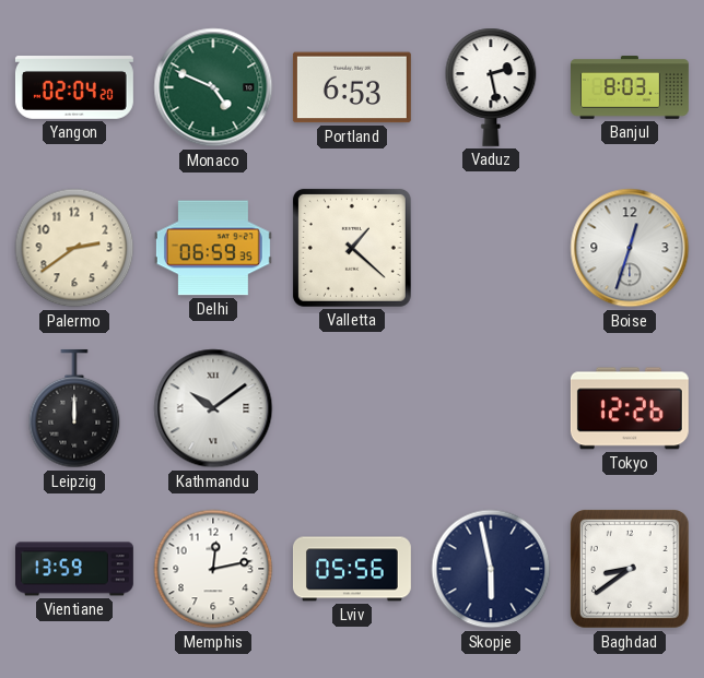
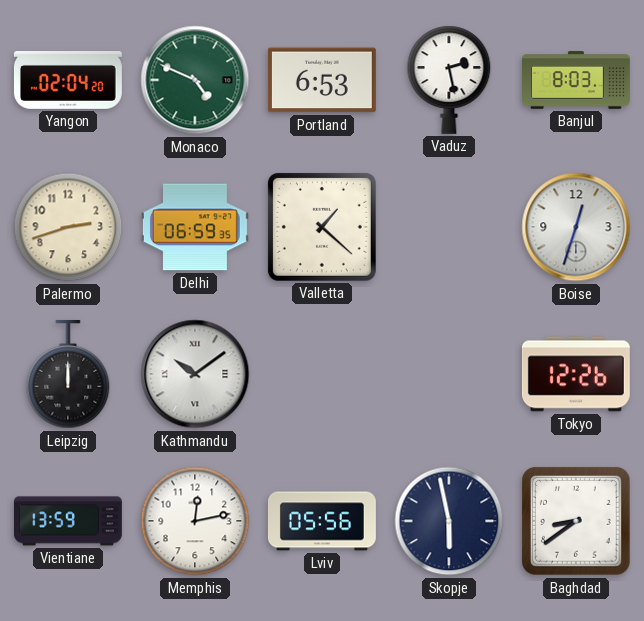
Palermo: 2:39 -> 2:42
